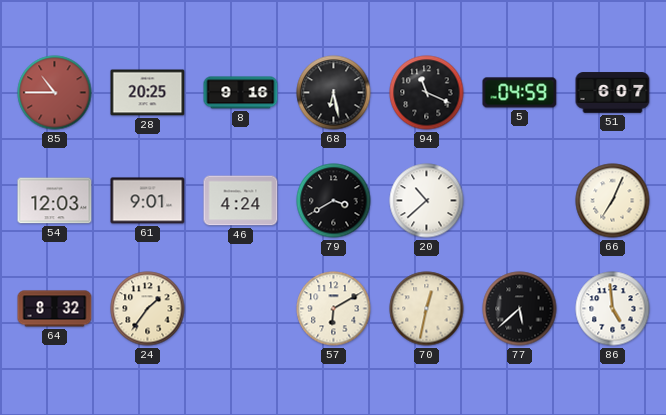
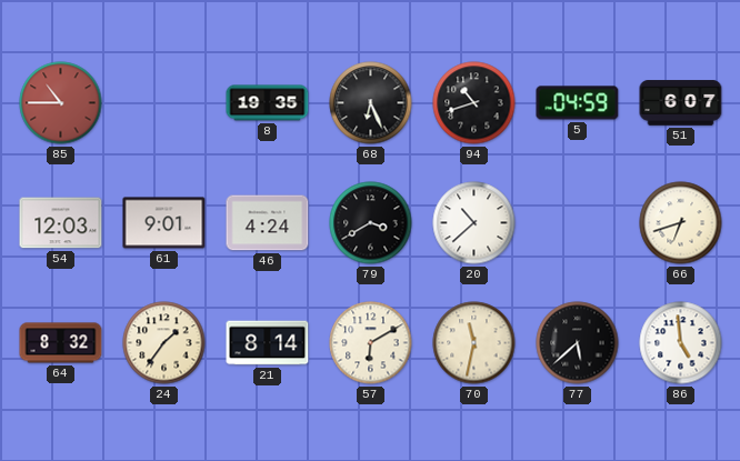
28: 20:25 -> none
8: 9:16 -> 19:35
68: 6:28 -> 6:26
94: 11:19 -> 10:42
66: 7:04 -> 6:42
21: none -> 8:14
70: 12:32 -> 11:32
